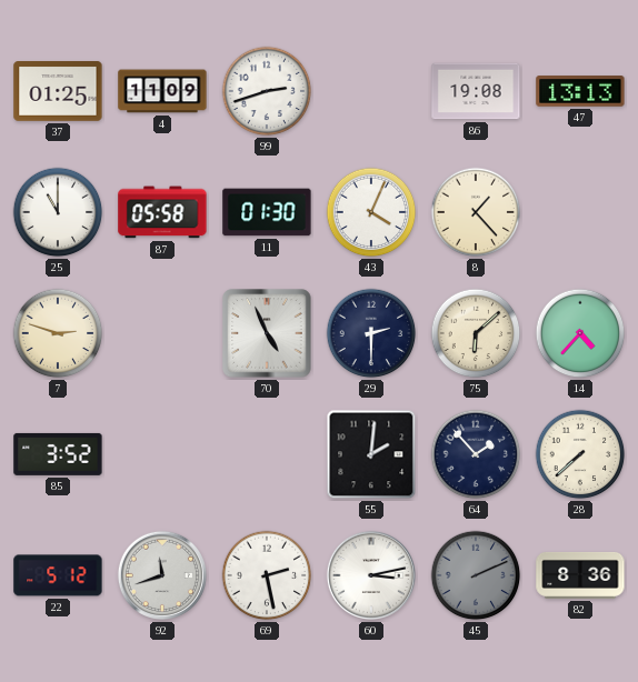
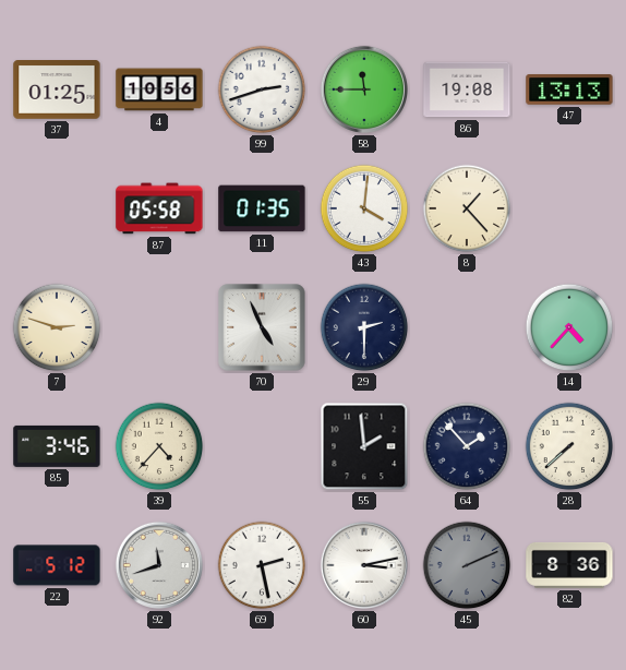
4: 11:09 -> 10:56
58: none -> 11:45
25: 11:00 -> none
11: 01:30 -> 01:35
43: 4:04 -> 4:01
75: 6:08 -> none
85: 3:52 -> 3:46
39: none -> 4:37
55: 2:01 -> 1:59
